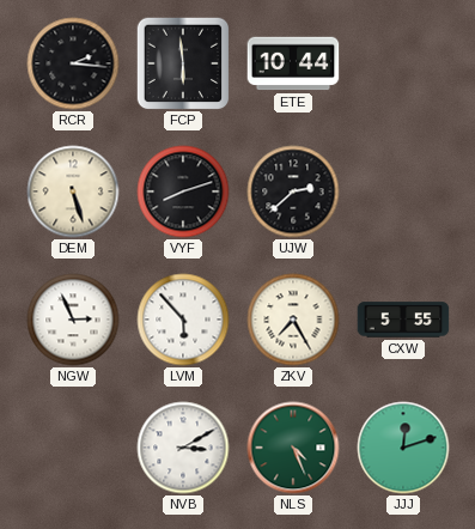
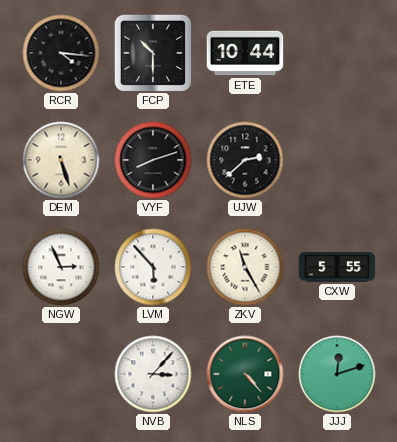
RCR: 2:16 -> 4:16
FCP: 5:59 -> 10:30
ZKV: 7:25 -> 11:25
NVB: 3:10 -> 3:07
NLS: 4:26 -> 4:23
